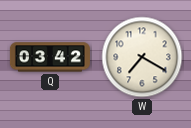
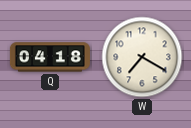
Q: 03:42 -> 04:18
